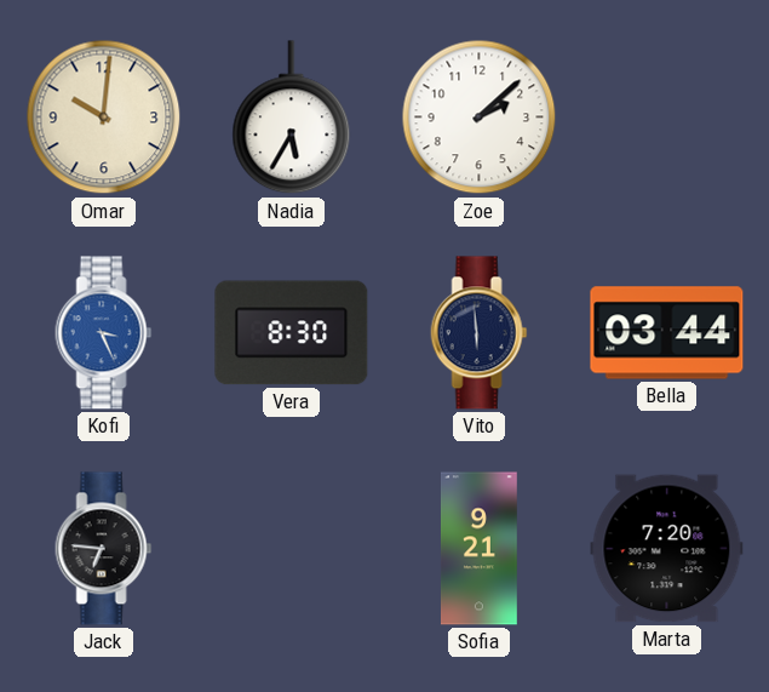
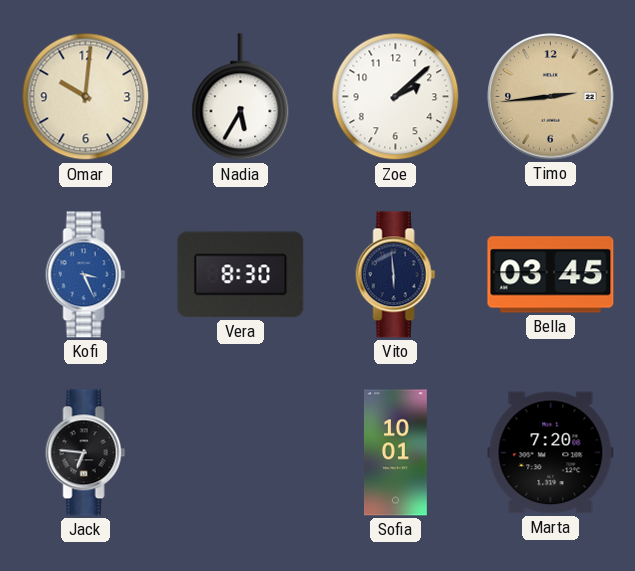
Timo: none -> 2:44
Bella: 03:44 -> 03:45
Sofia: 9:21 -> 10:01
